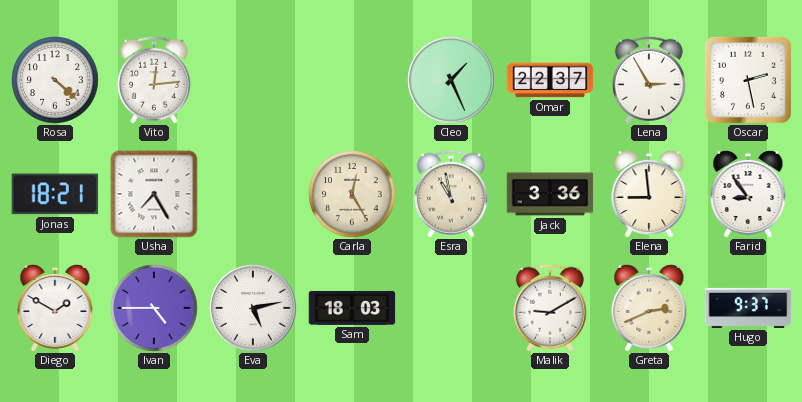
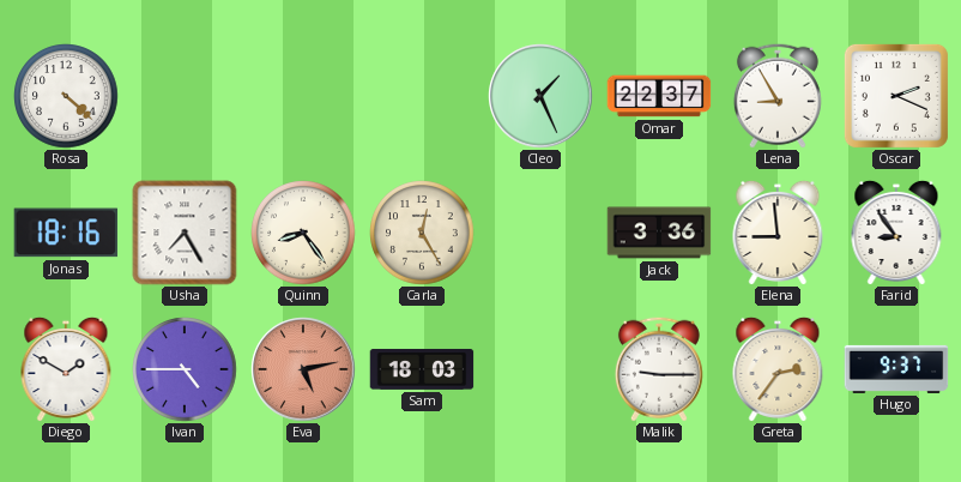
Vito: 12:14 -> none
Lena: 2:55 -> 8:55
Oscar: 2:28 -> 2:19
Jonas: 18:21 -> 18:16
Quinn: none -> 8:24
Esra: 10:58 -> none
Eva dial: white -> salmon
Malik: 9:10 -> 9:15
Greta: 2:41 -> 2:36
